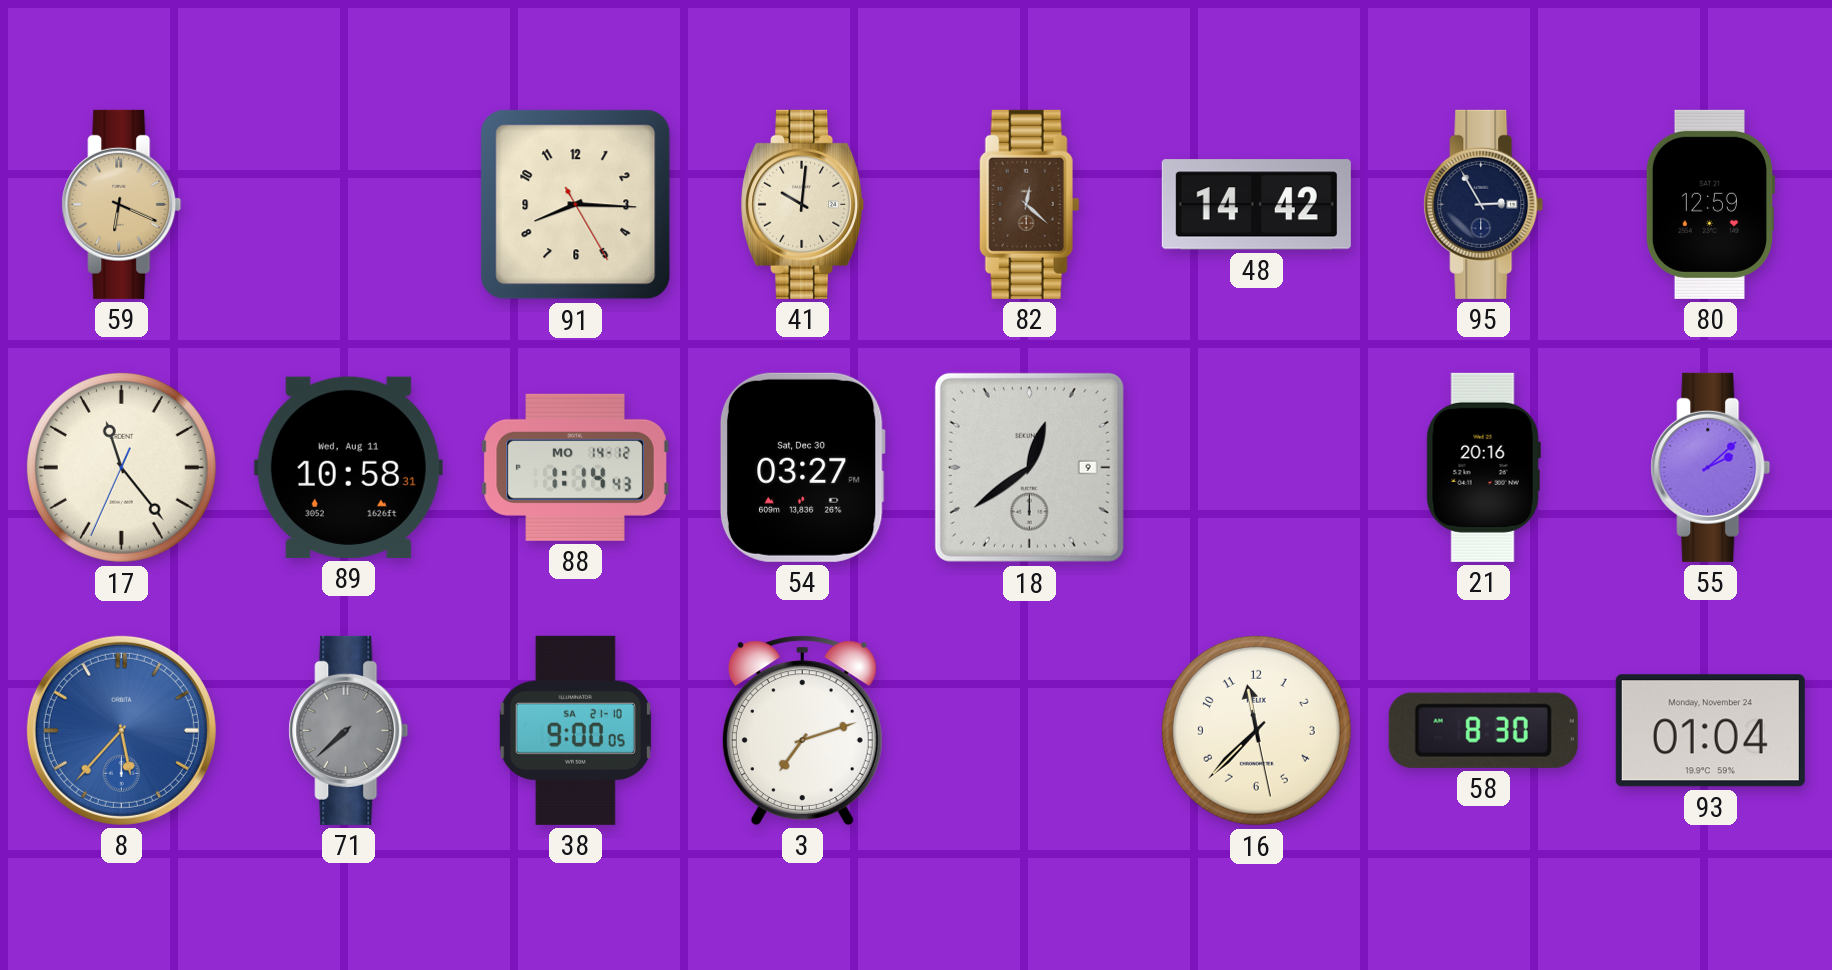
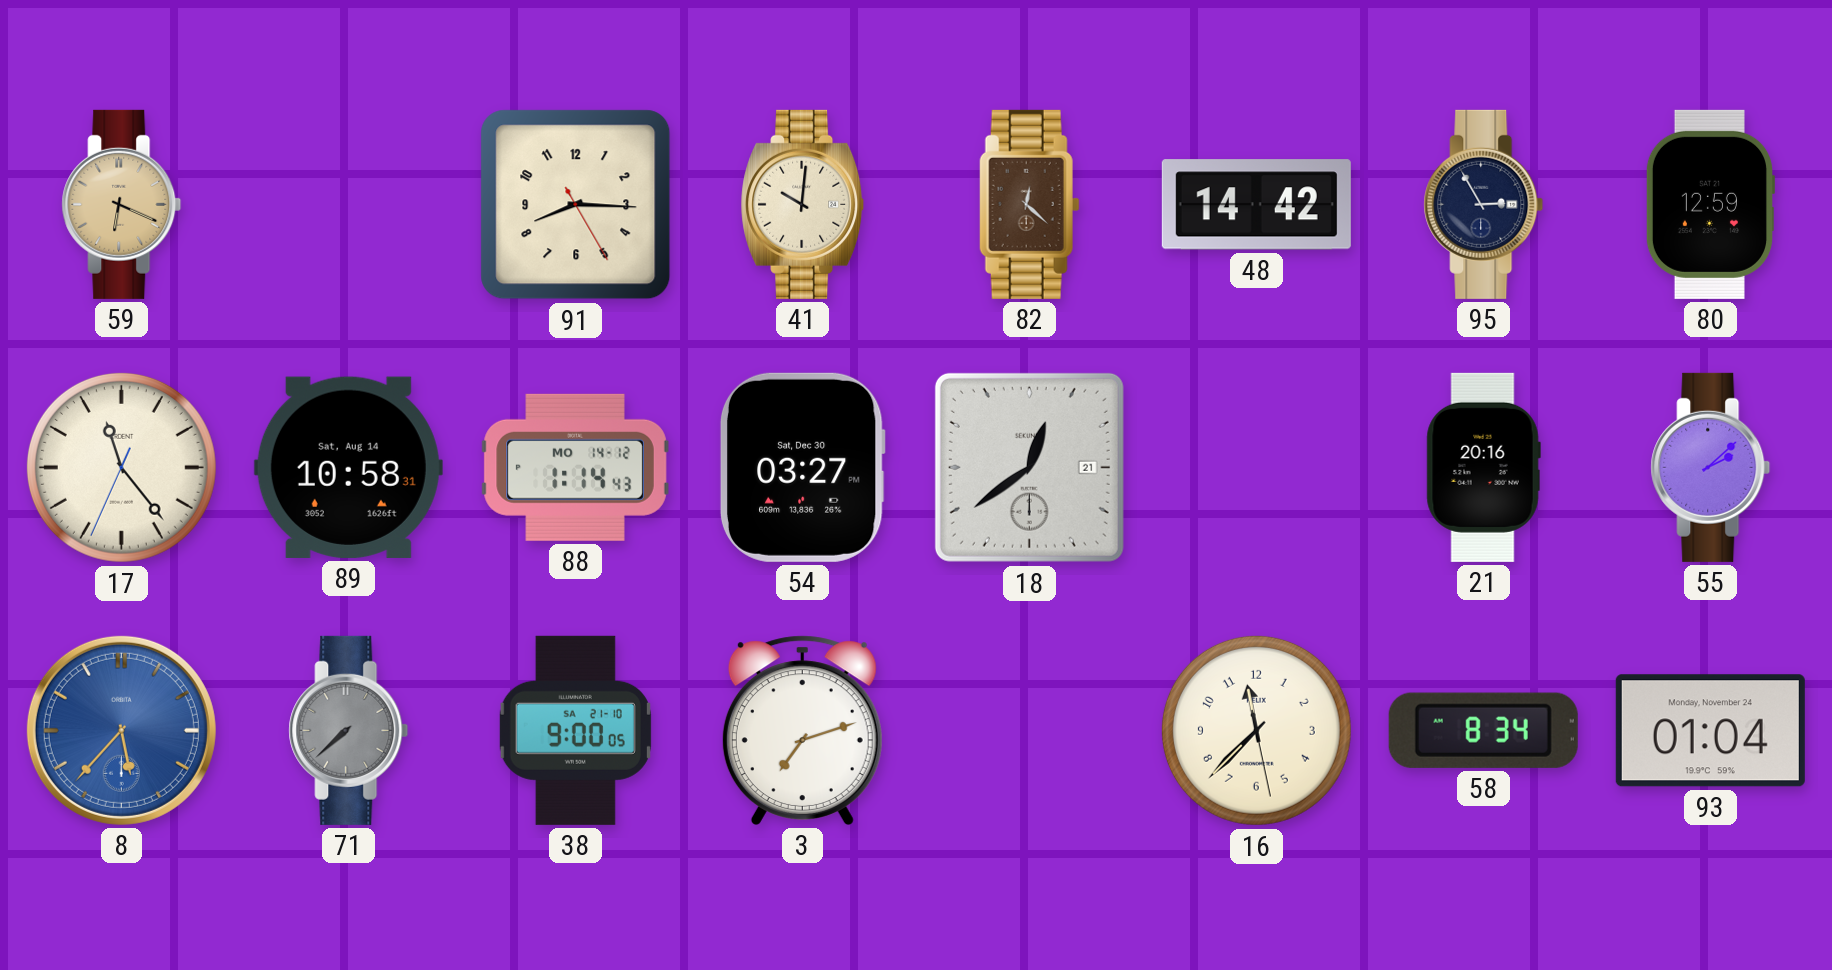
89 date: Wed, Aug 11 -> Sat, Aug 14
18 date: 9 -> 21
58: 8:30 -> 8:34
